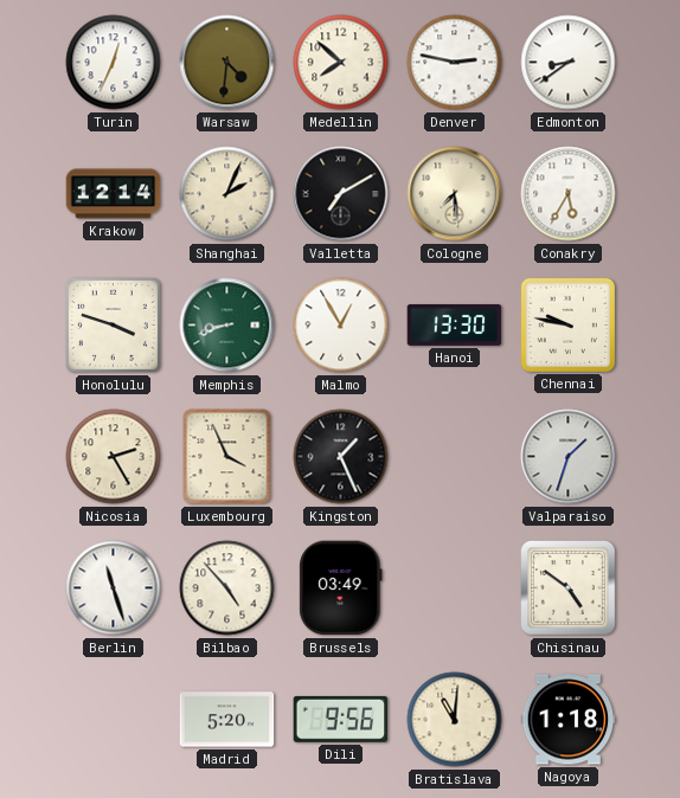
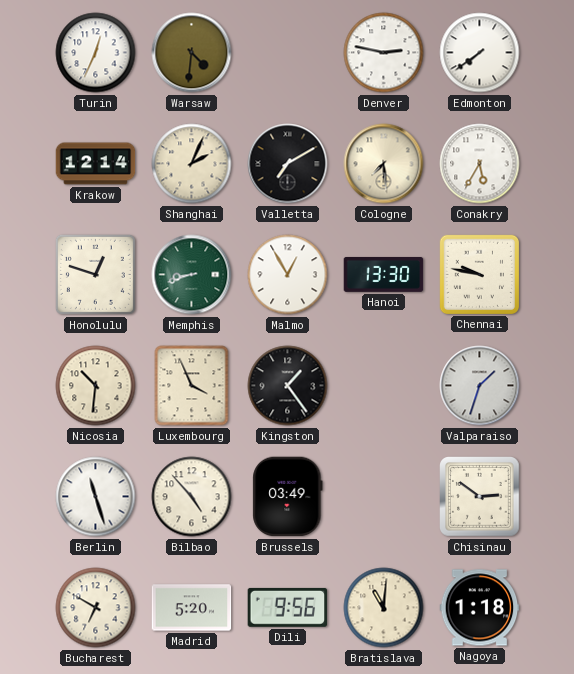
Medellin: 7:52 -> none
Edmonton: 8:39 -> 7:39
Honolulu: 3:48 -> 12:48
Nicosia: 2:25 -> 10:31
Kingston: 1:26 -> 1:24
Chisinau: 4:51 -> 2:51
Bucharest: none -> 6:50
